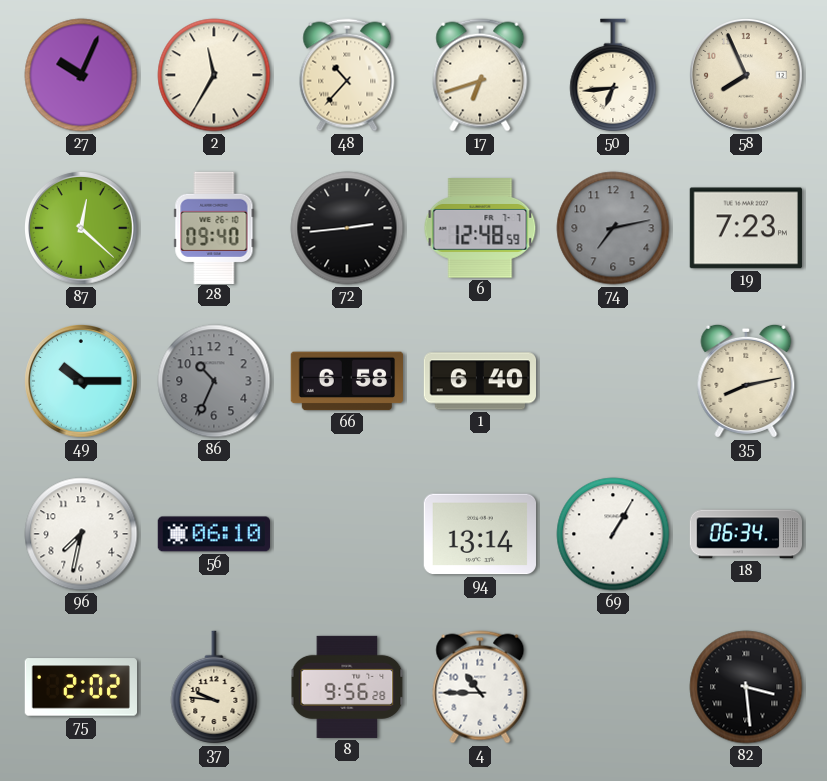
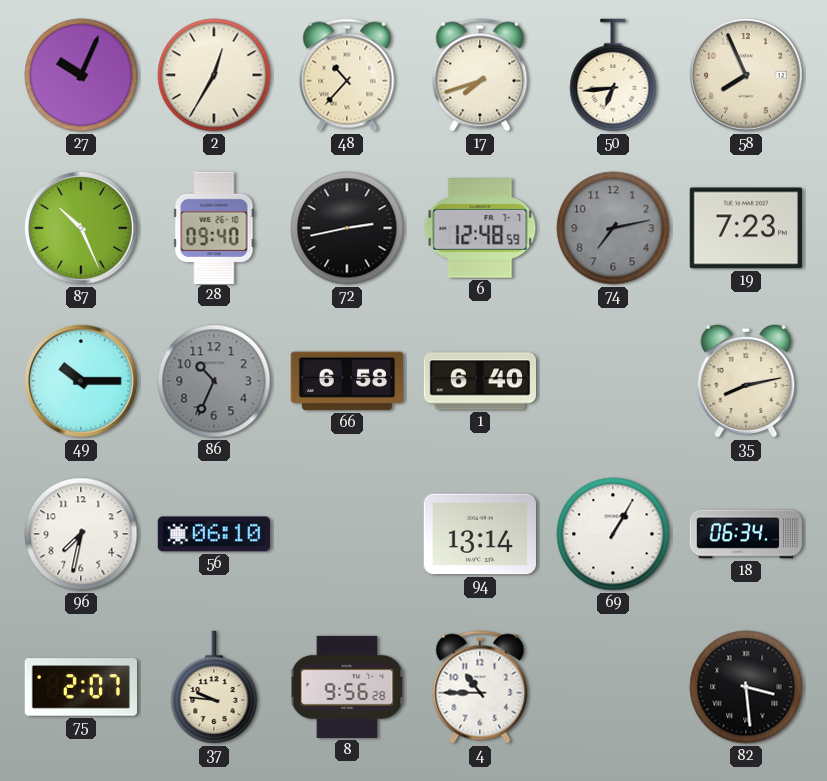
2: 11:35 -> 12:35
17: 6:42 -> 7:42
87: 12:22 -> 10:26
72: 2:44 -> 2:43
75: 2:02 -> 2:07
